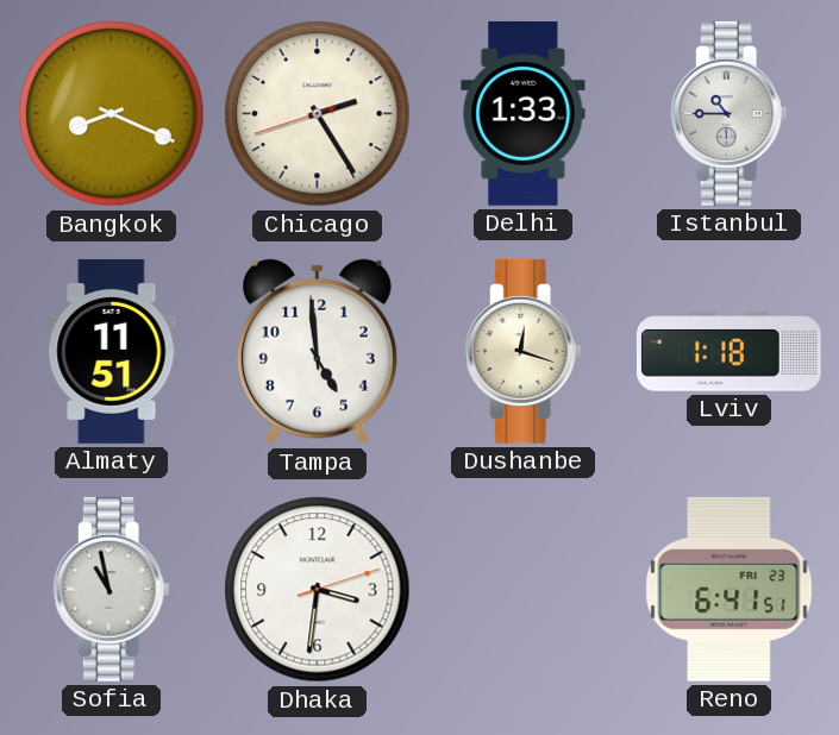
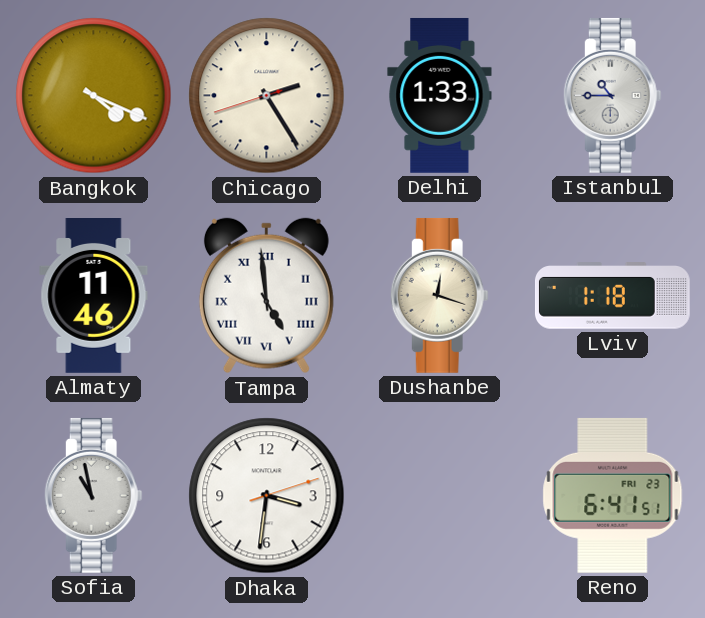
Bangkok: 8:19 -> 4:19
Almaty: 11:51 -> 11:46
Tampa numerals: Arabic -> Roman
